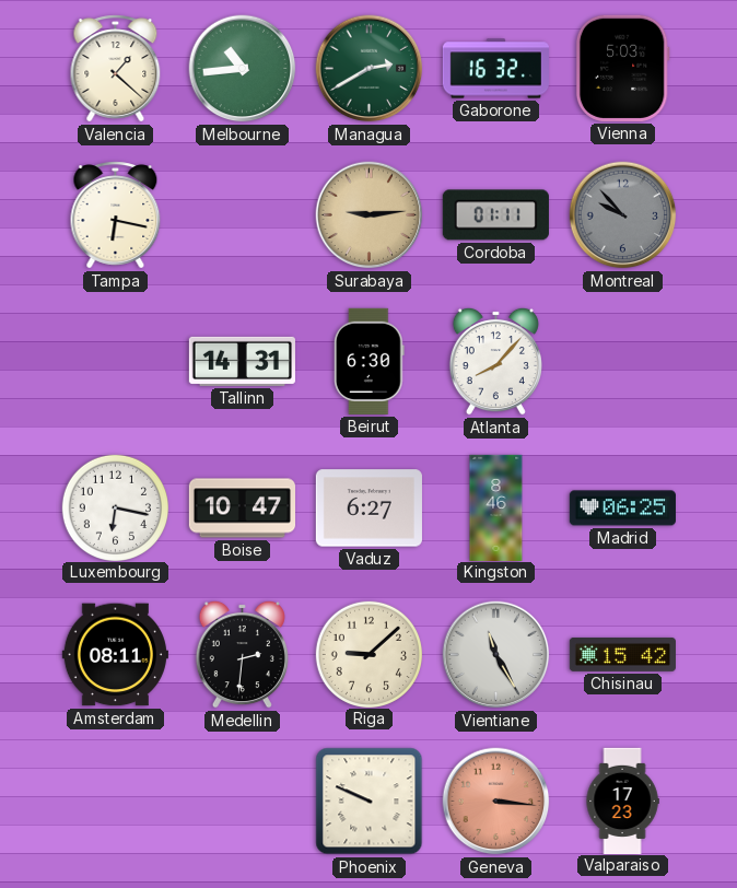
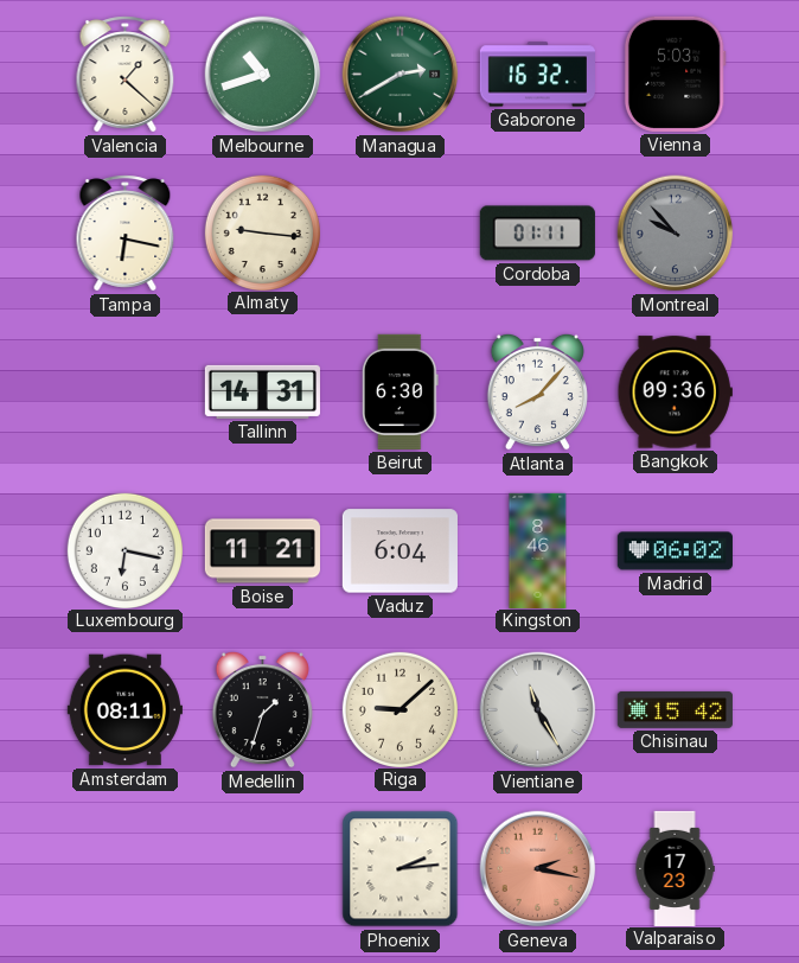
Melbourne: 10:44 -> 10:42
Almaty: none -> 9:16
Surabaya: 9:14 -> none
Bangkok: none -> 09:36
Boise: 10:47 -> 11:21
Vaduz: 6:27 -> 6:04
Madrid: 06:25 -> 06:02
Medellin: 2:31 -> 1:33
Phoenix: 9:49 -> 2:14
Geneva: 3:16 -> 2:17
